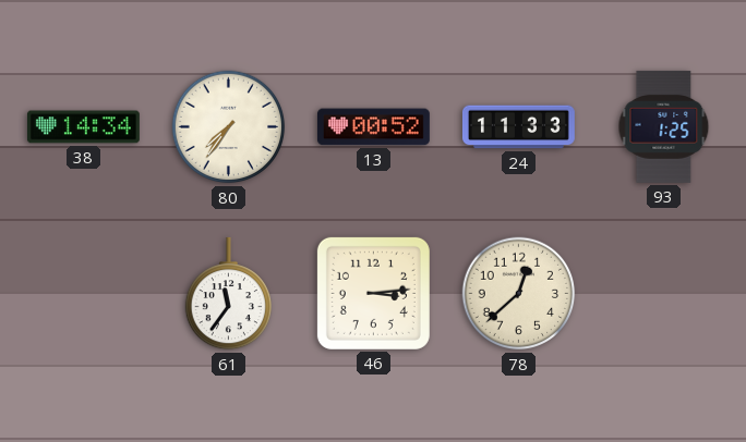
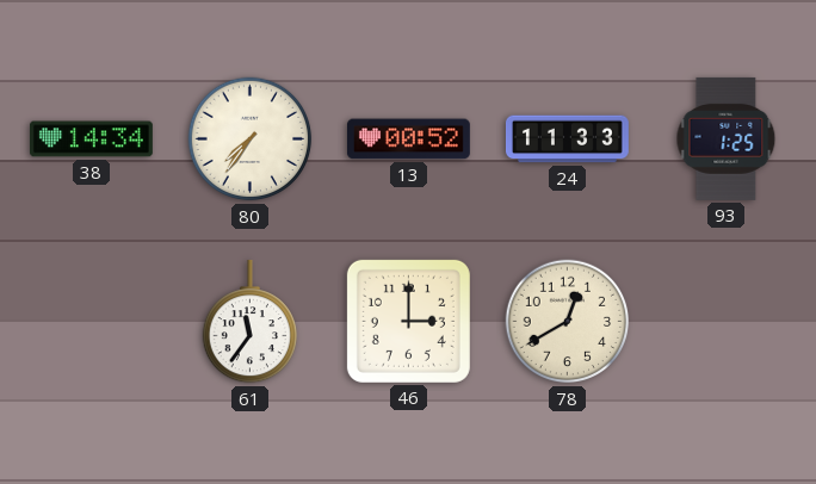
46: 3:14 -> 3:00
78: 12:38 -> 12:40
